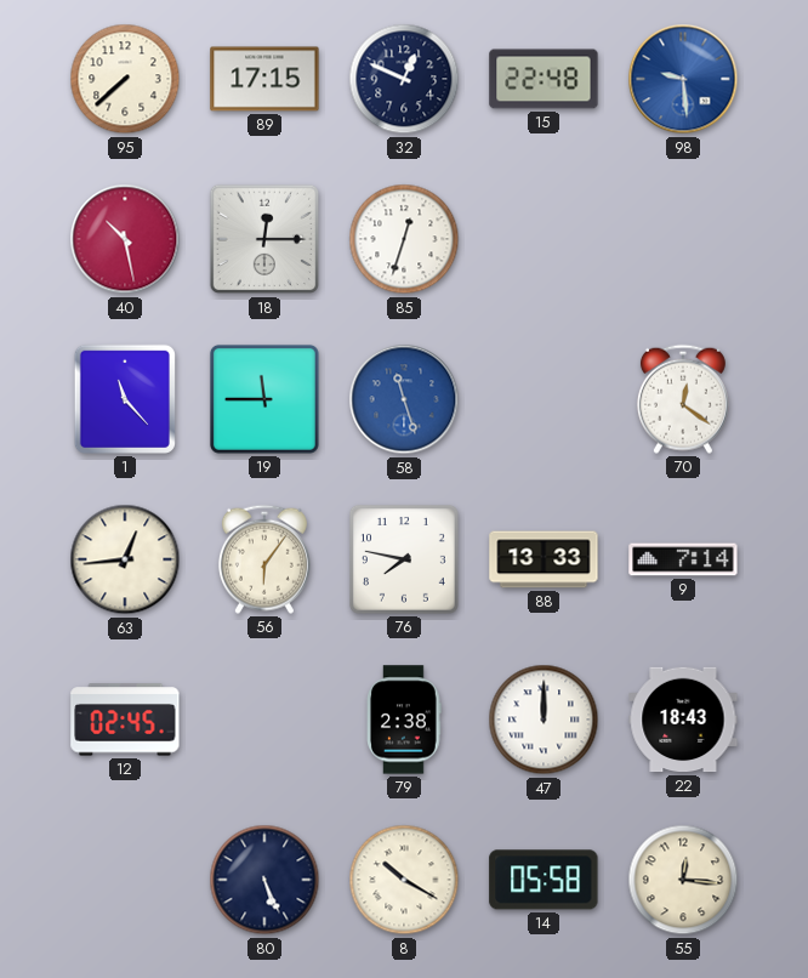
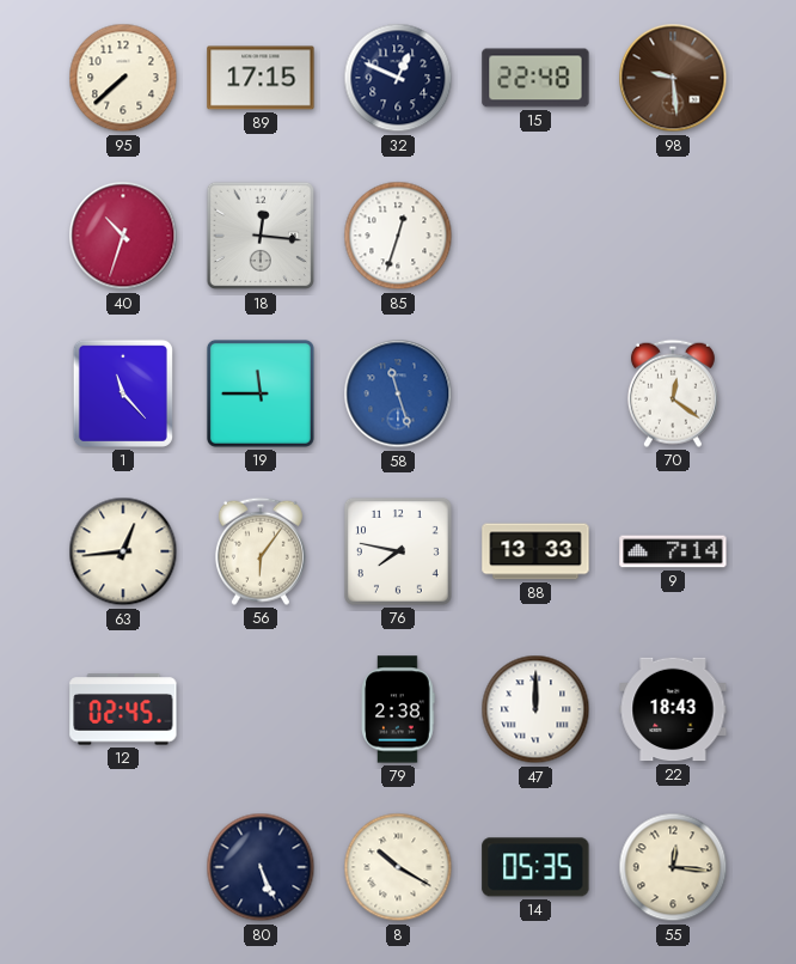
98 dial: blue -> brown
40: 10:28 -> 10:33
18: 12:15 -> 12:16
14: 05:58 -> 05:35
